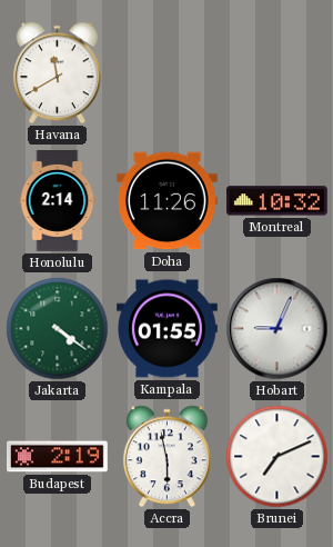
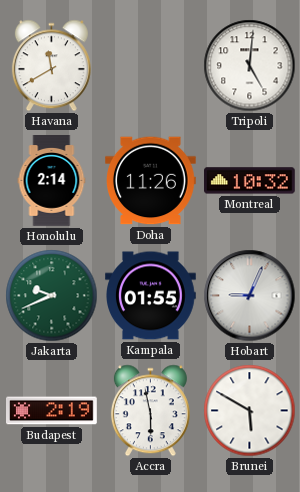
Tripoli: none -> 5:01
Jakarta: 4:21 -> 9:41
Brunei: 7:11 -> 5:50
